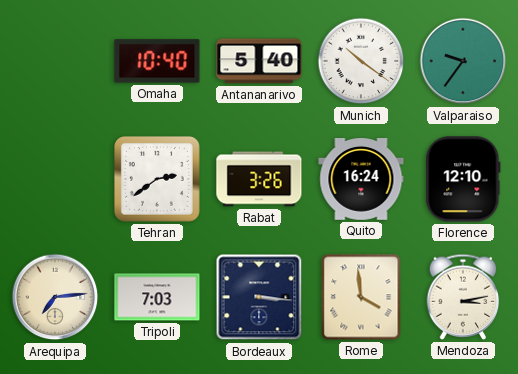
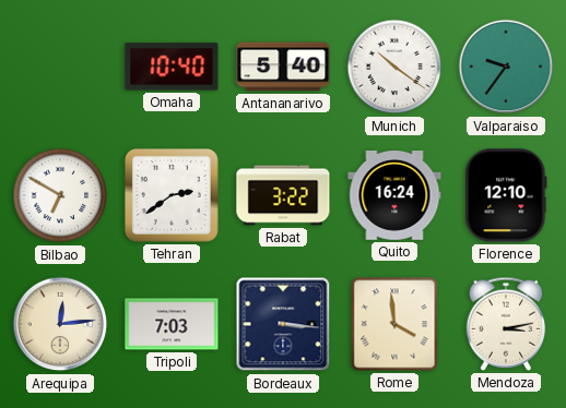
Bilbao: none -> 6:50
Rabat: 3:26 -> 3:22
Arequipa: 7:14 -> 12:14
